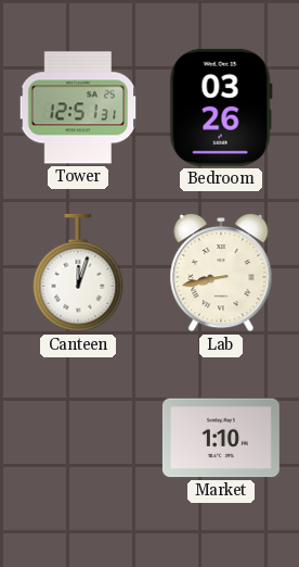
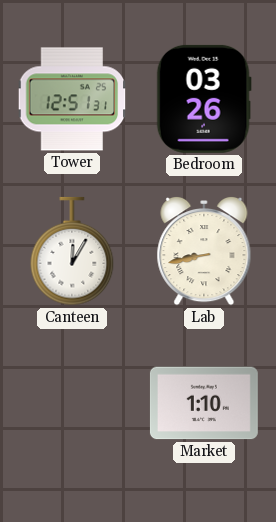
Canteen: 12:03 -> 12:05
